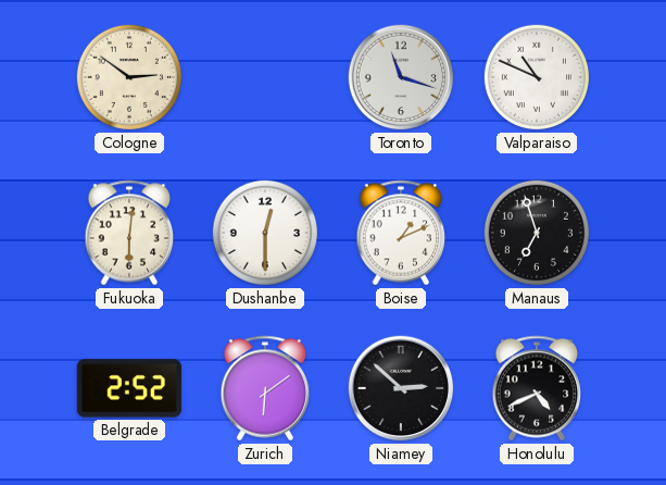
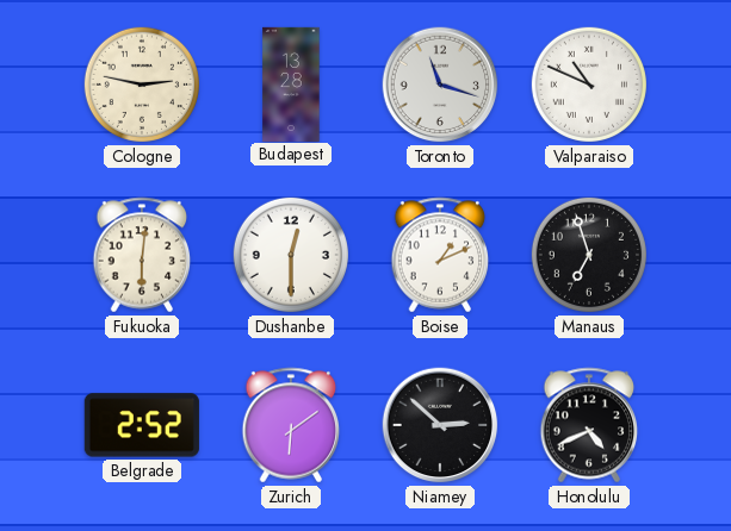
Cologne: 2:51 -> 2:47
Budapest: none -> 13:28
